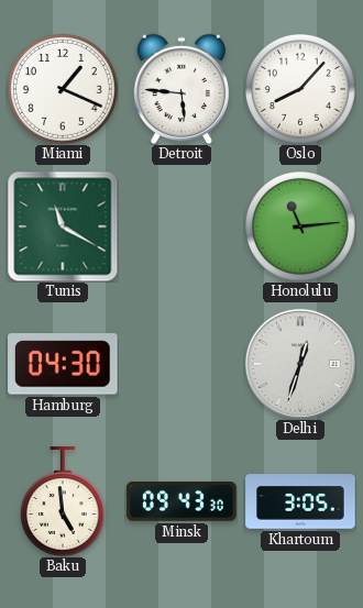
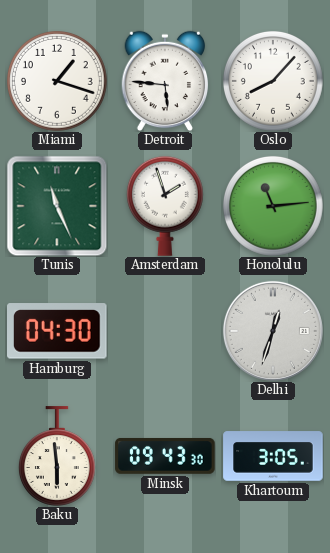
Miami: 1:19 -> 1:18
Tunis: 11:20 -> 11:26
Amsterdam: none -> 1:57
Baku: 4:59 -> 5:59
